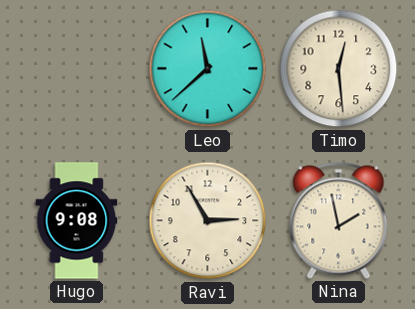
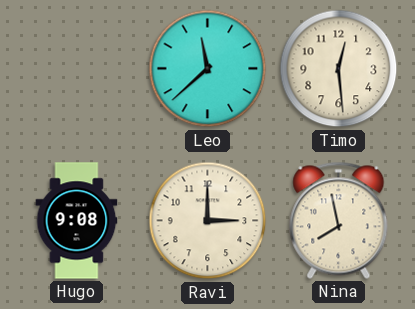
Ravi: 2:55 -> 3:00
Nina: 1:58 -> 7:58
